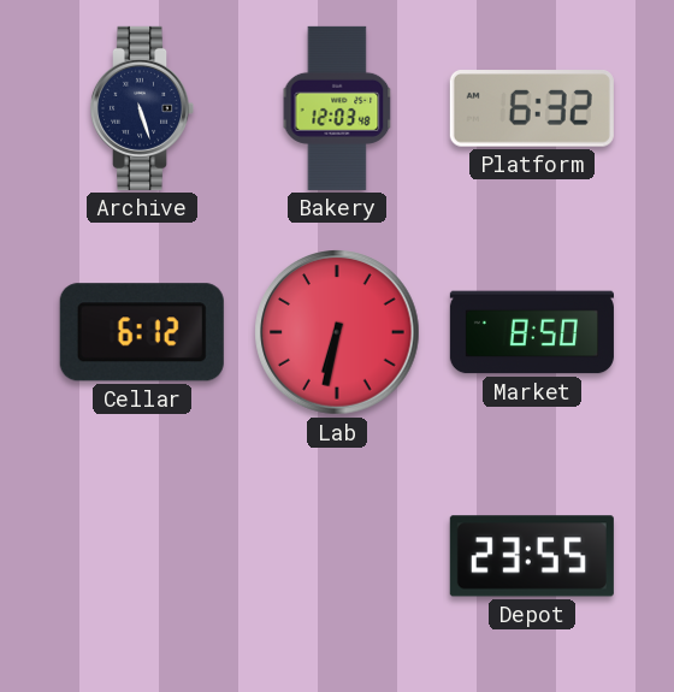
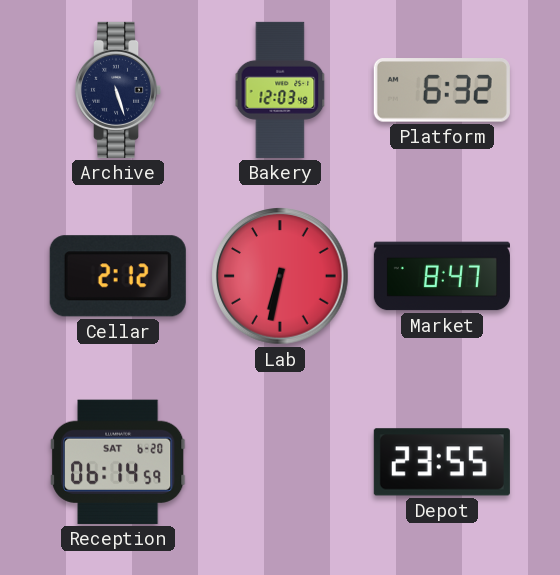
Cellar: 6:12 -> 2:12
Market: 8:50 -> 8:47
Reception: none -> 06:14
